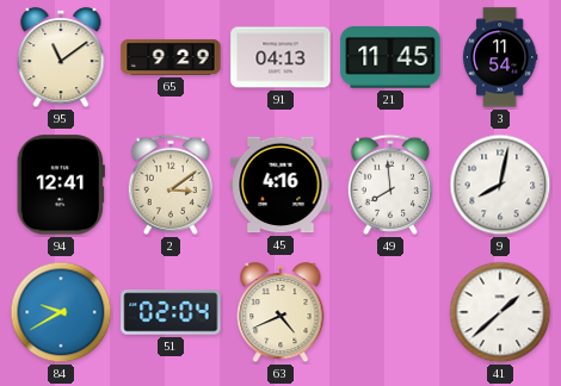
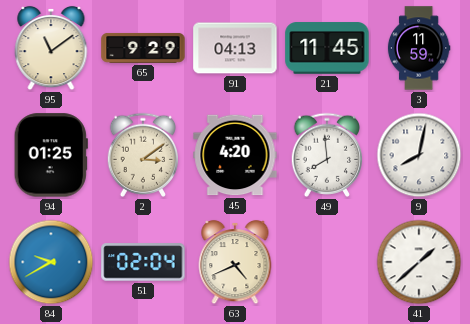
3: 11:54 -> 11:59
94: 12:41 -> 01:25
45: 4:16 -> 4:20
